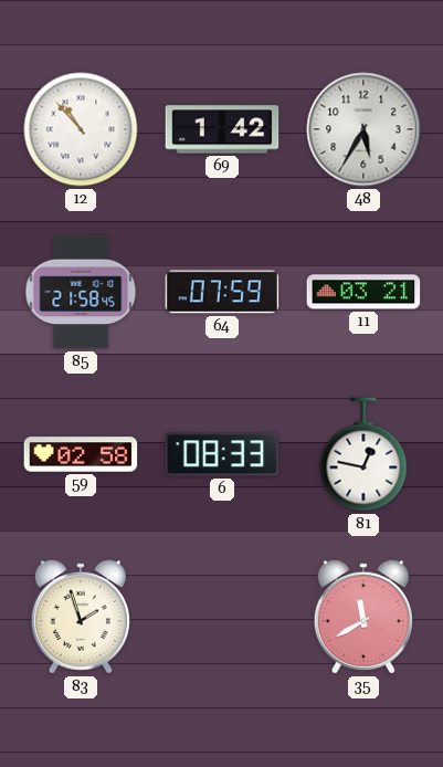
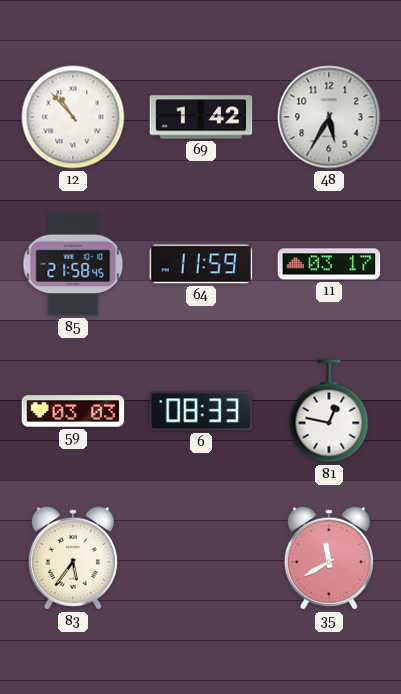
64: 07:59 -> 11:59
11: 03:21 -> 03:17
59: 02:58 -> 03:03
83: 1:57 -> 5:36
